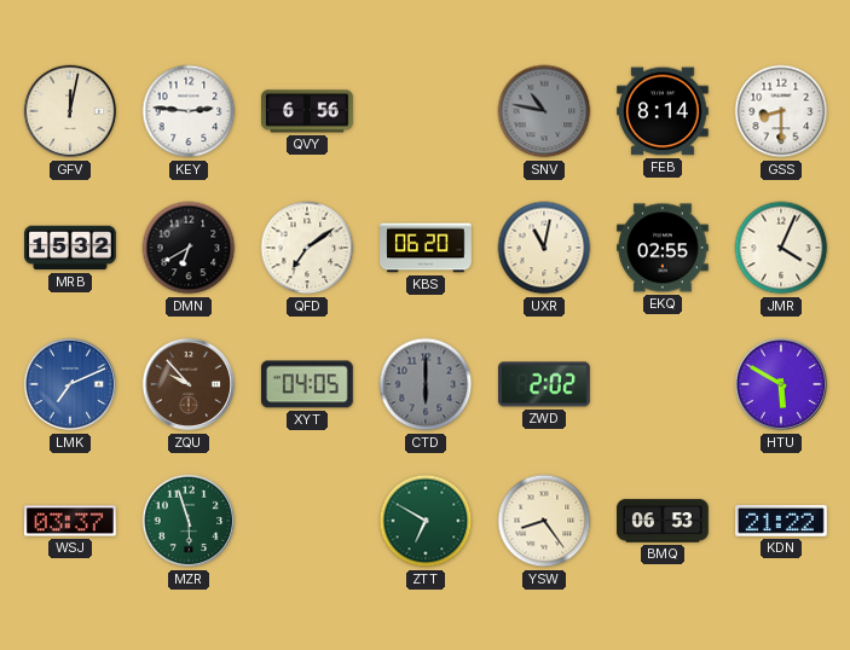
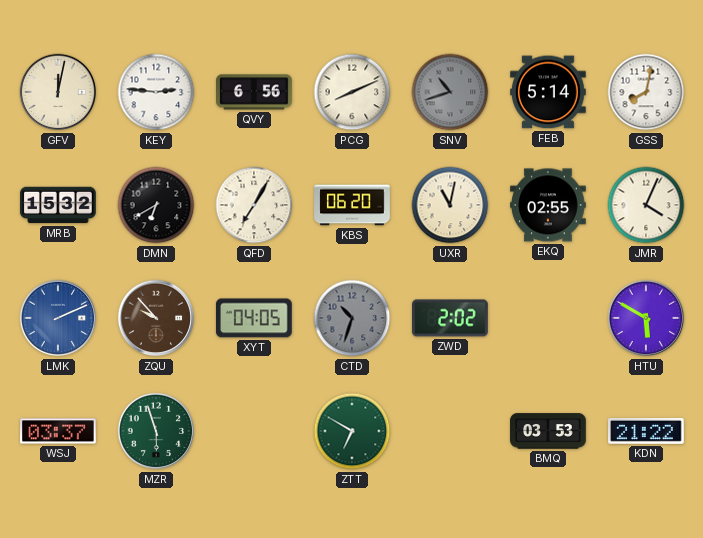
PCG: none -> 8:11
SNV: 10:47 -> 10:42
FEB: 8:14 -> 5:14
GSS: 8:30 -> 8:02
QFD: 7:09 -> 7:05
LMK: 7:11 -> 2:11
CTD: 6:00 -> 10:33
YSW: 8:24 -> none
BMQ: 06:53 -> 03:53
